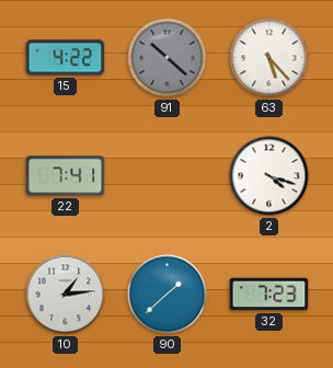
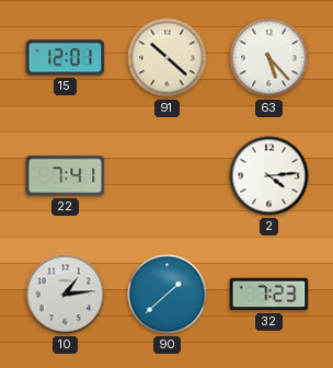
15: 4:22 -> 12:01
91 dial: grey -> cream
2: 4:18 -> 4:14
